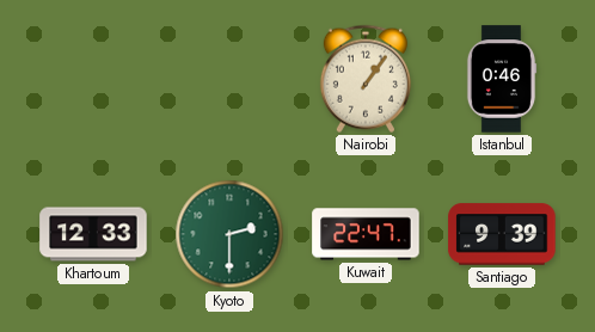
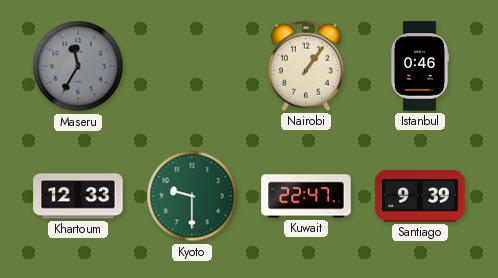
Maseru: none -> 11:35
Kyoto: 2:30 -> 9:30
